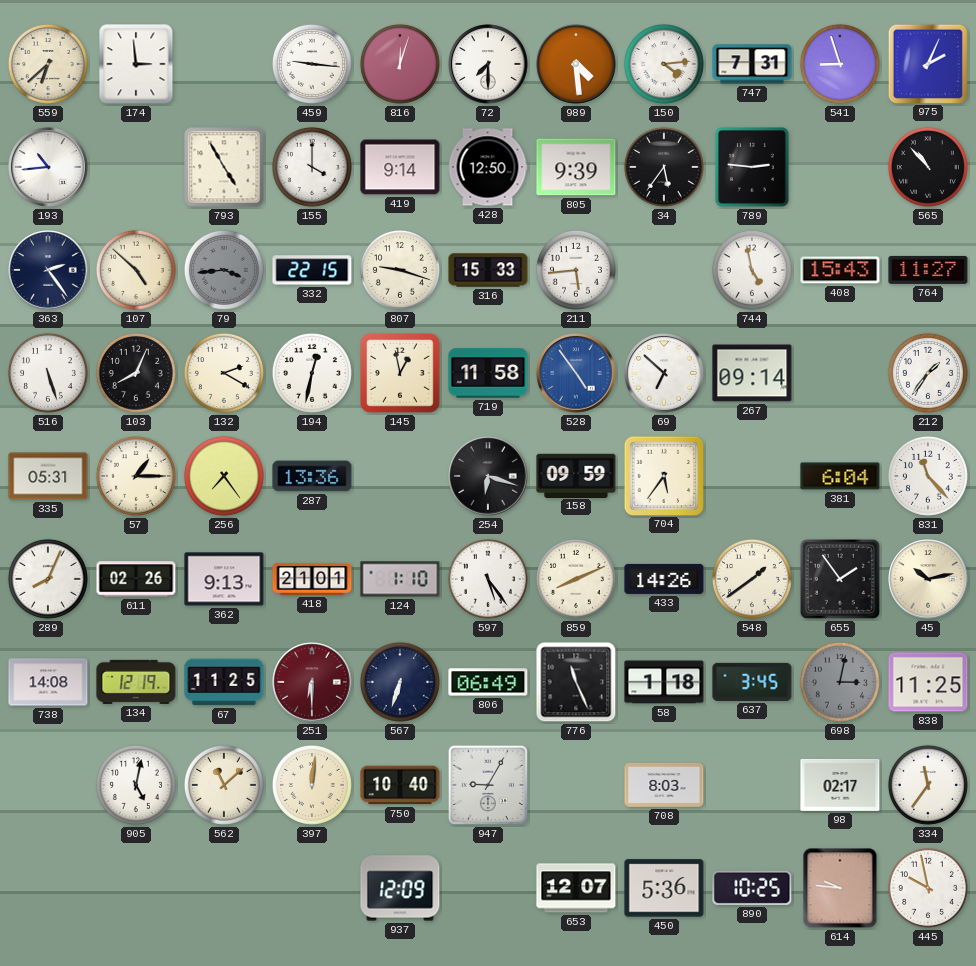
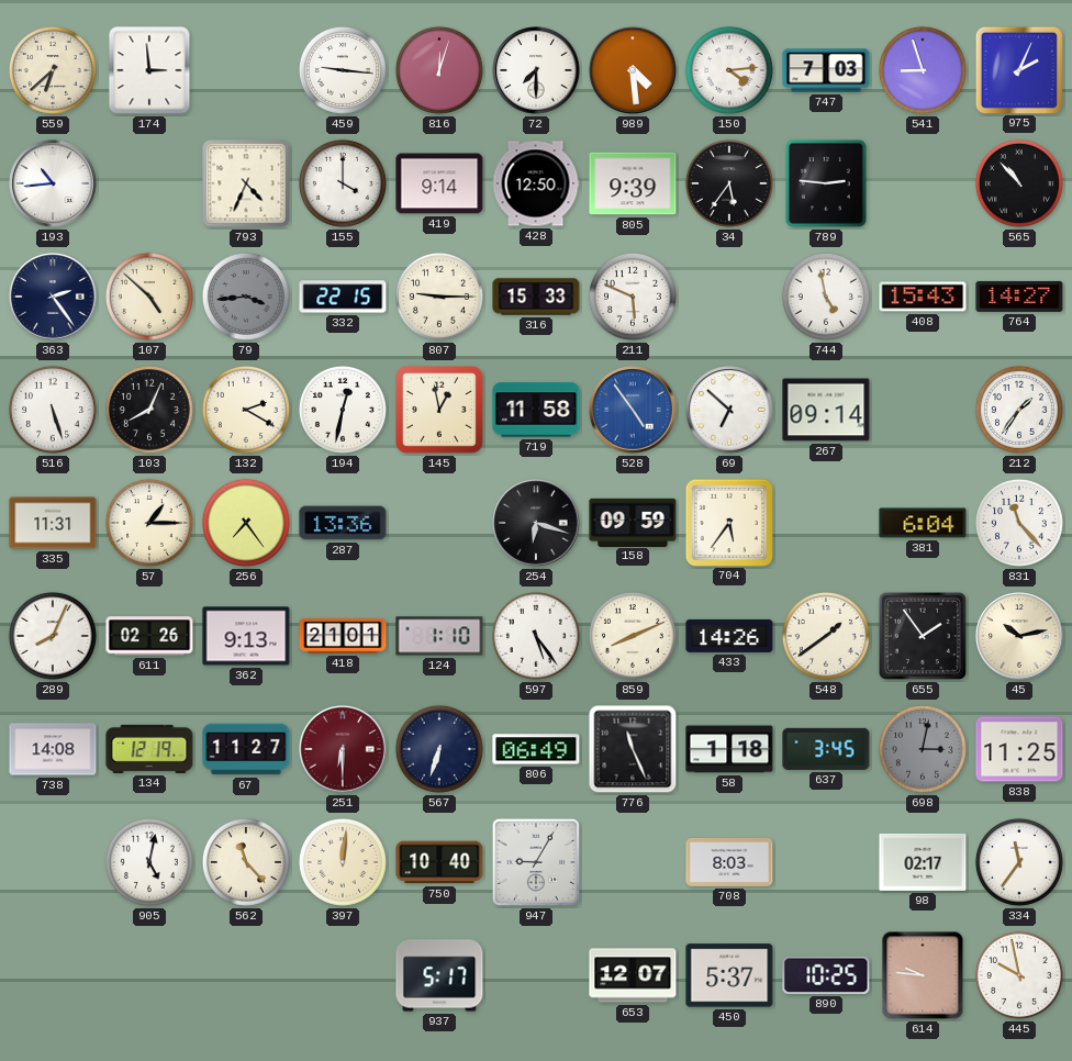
747: 7:31 -> 7:03
793: 4:55 -> 4:34
807: 9:18 -> 9:15
211: 5:44 -> 5:49
764: 11:27 -> 14:27
335: 05:31 -> 11:31
67: 11:25 -> 11:27
562: 11:08 -> 11:23
937: 12:09 -> 5:17
450: 5:36 -> 5:37
